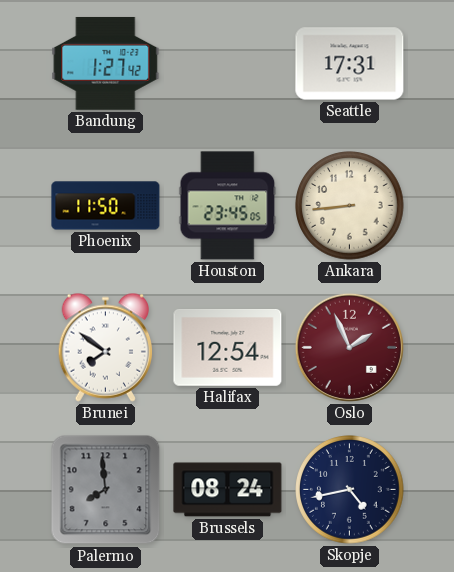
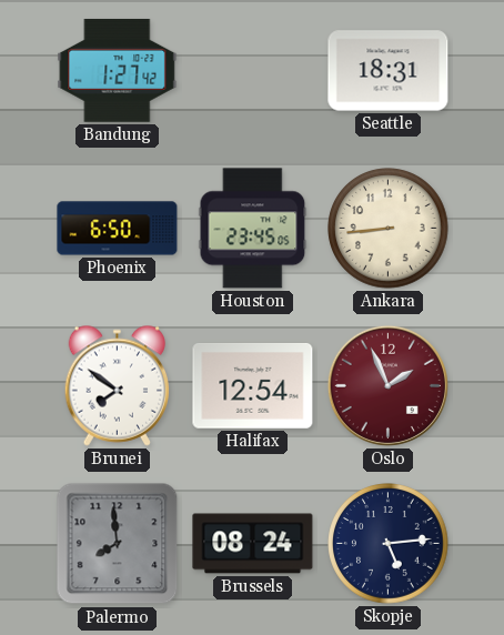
Seattle: 17:31 -> 18:31
Phoenix: 11:50 -> 6:50
Skopje: 4:43 -> 5:14
